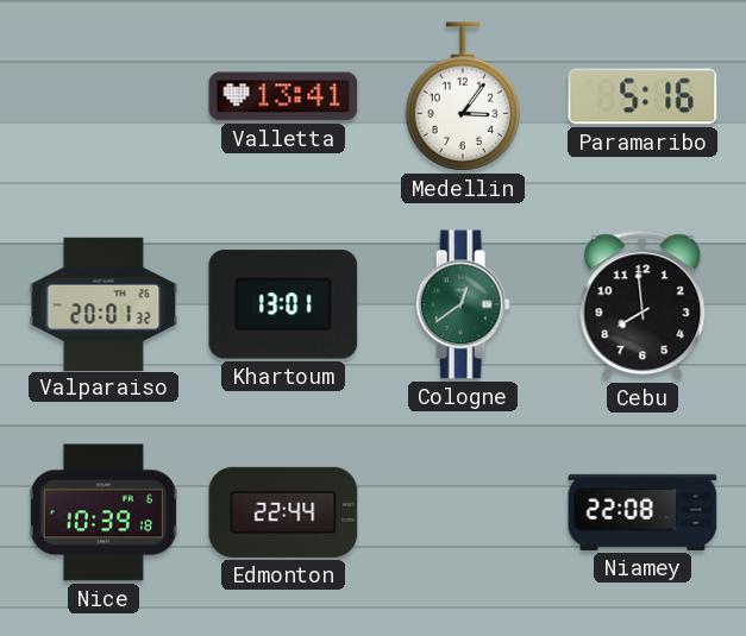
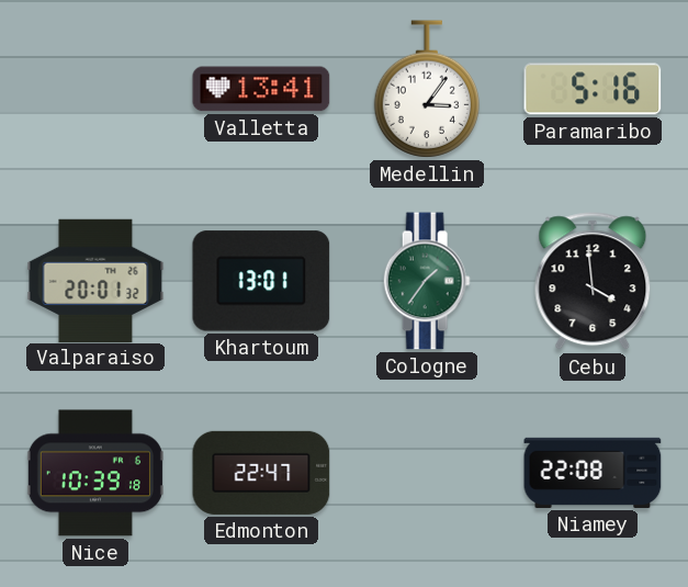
Cologne: 12:39 -> 1:36
Cebu: 7:59 -> 3:59
Edmonton: 22:44 -> 22:47
